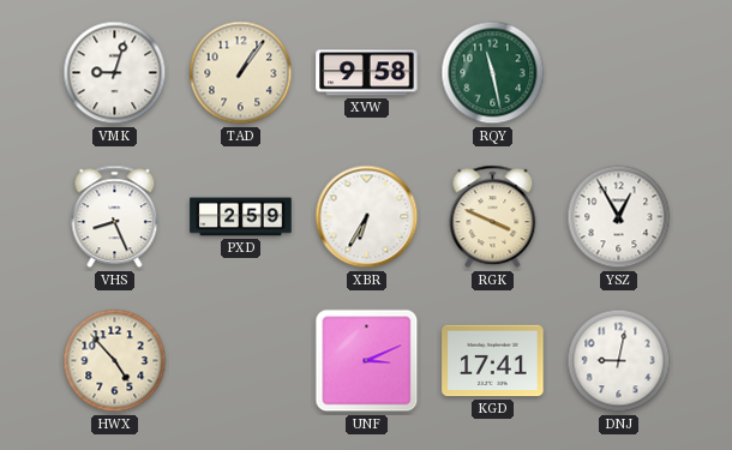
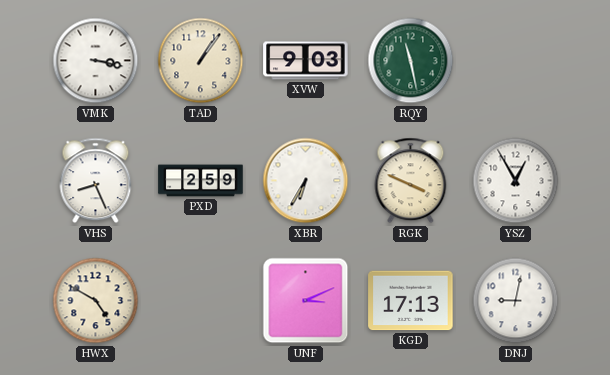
VMK: 9:03 -> 3:17
XVW: 9:58 -> 9:03
HWX: 4:53 -> 4:50
KGD: 17:41 -> 17:13
